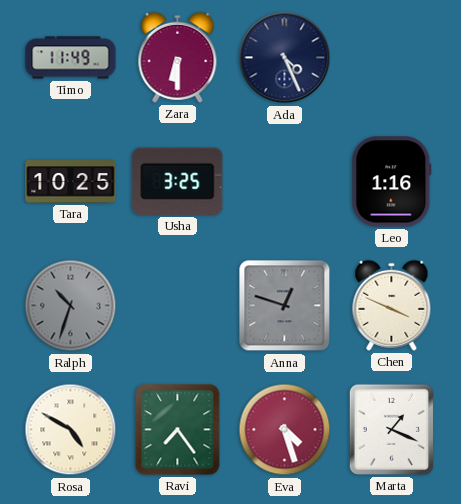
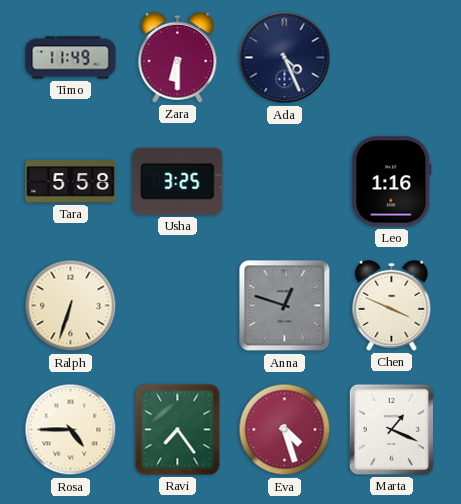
Tara: 10:25 -> 5:58
Ralph: 10:33 -> 6:33
Ralph dial: grey -> cream
Rosa: 4:50 -> 4:45
